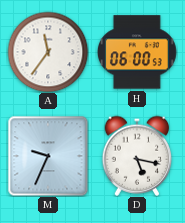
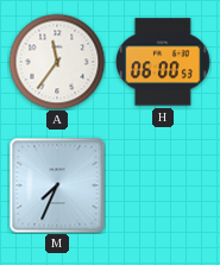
M: 9:34 -> 7:34
D: 5:17 -> none
